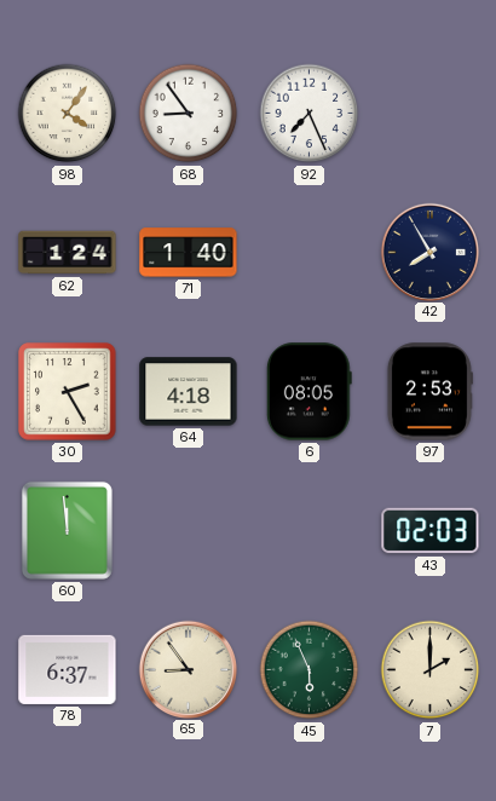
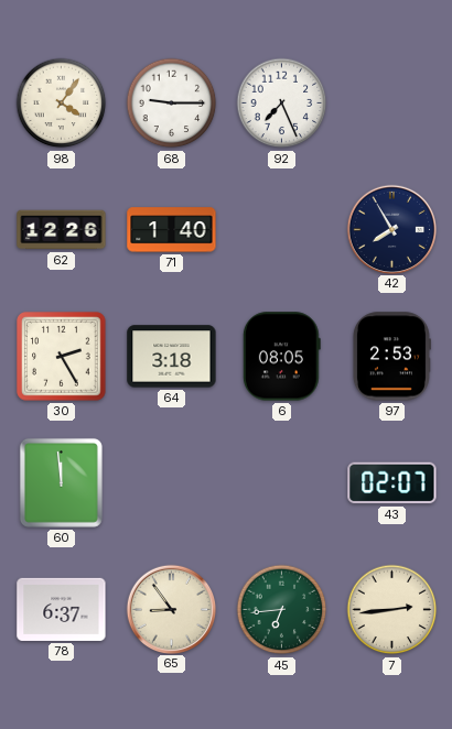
68: 8:54 -> 9:15
62: 1:24 -> 12:26
64: 4:18 -> 3:18
43: 02:03 -> 02:07
45: 5:56 -> 6:44
7: 2:00 -> 2:44
